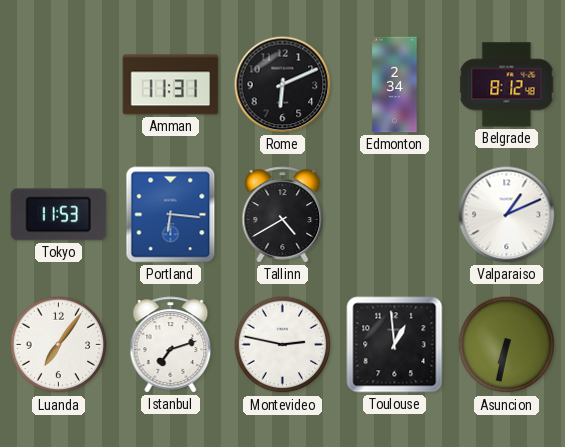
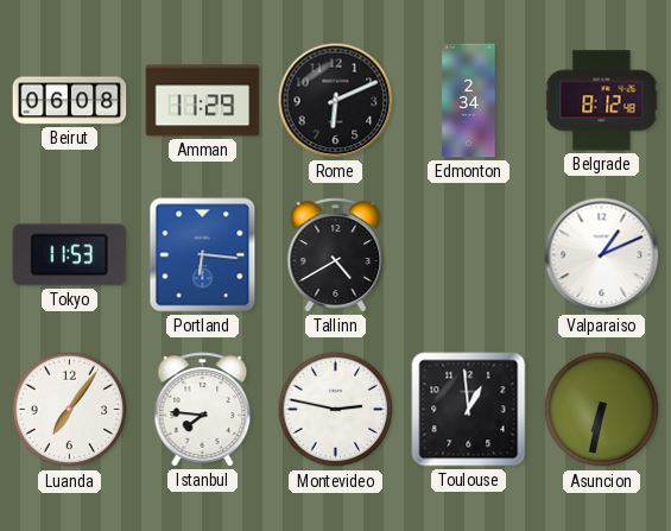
Beirut: none -> 06:08
Amman: 11:31 -> 11:29
Istanbul: 7:12 -> 7:46
